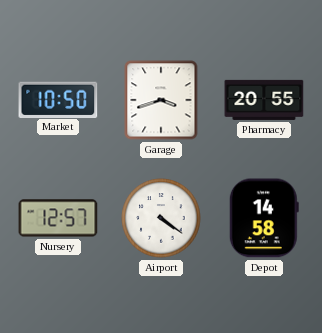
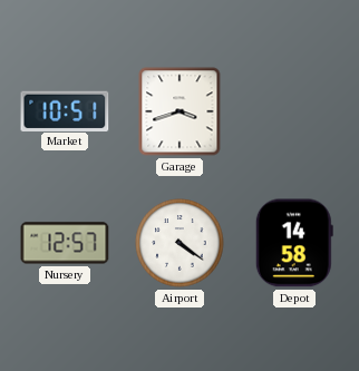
Market: 10:50 -> 10:51
Pharmacy: 20:55 -> none
